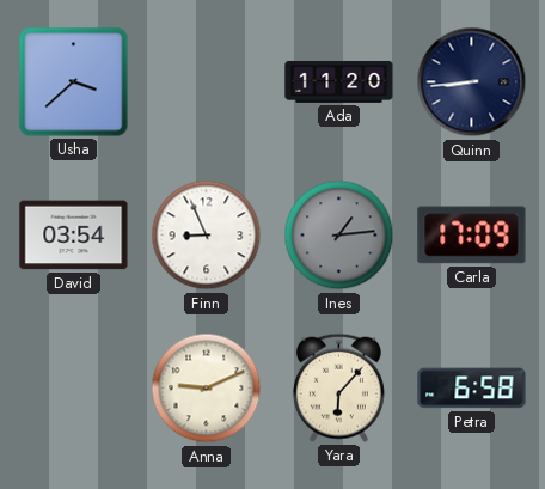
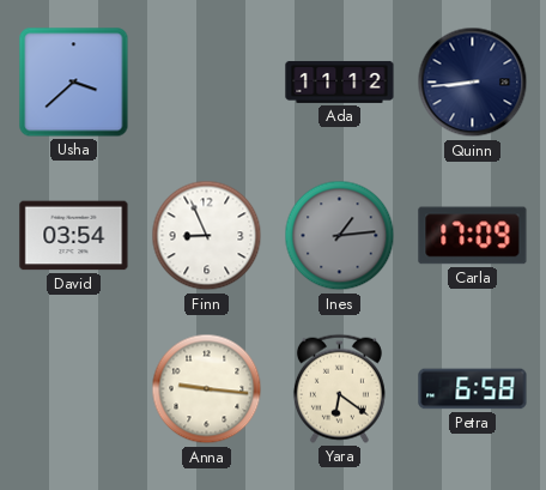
Ada: 11:20 -> 11:12
Anna: 9:11 -> 9:16
Yara: 6:07 -> 6:21
